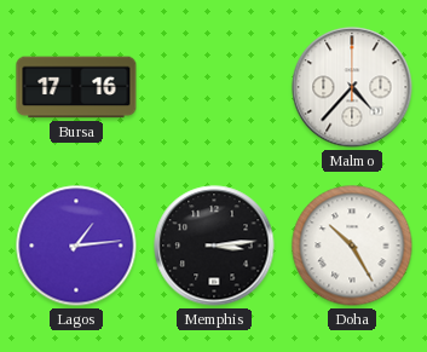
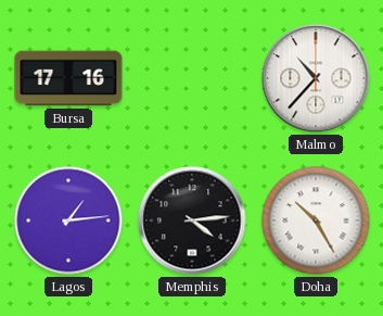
Malmo: 4:37 -> 10:37
Memphis: 3:14 -> 4:14
